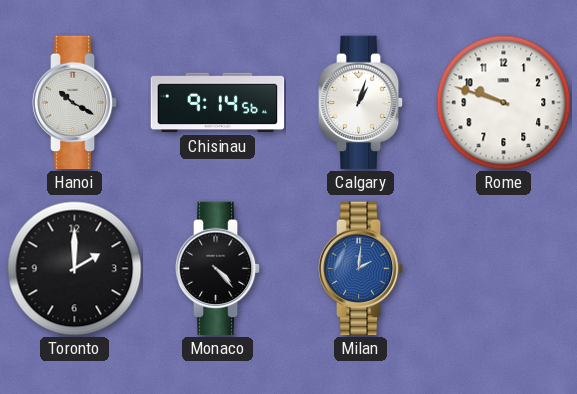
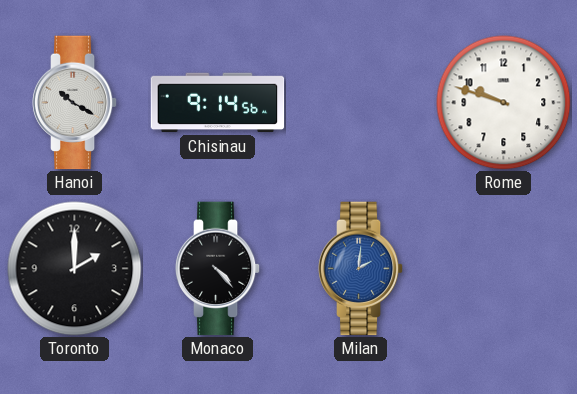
Calgary: 1:03 -> none
